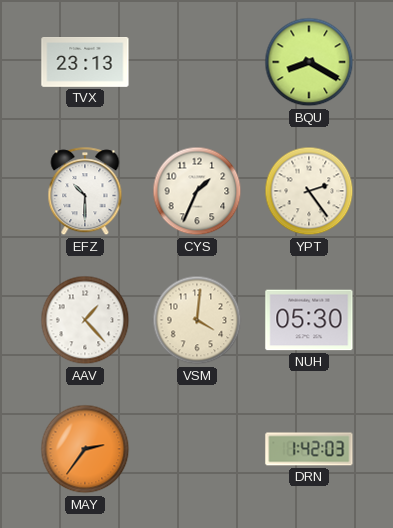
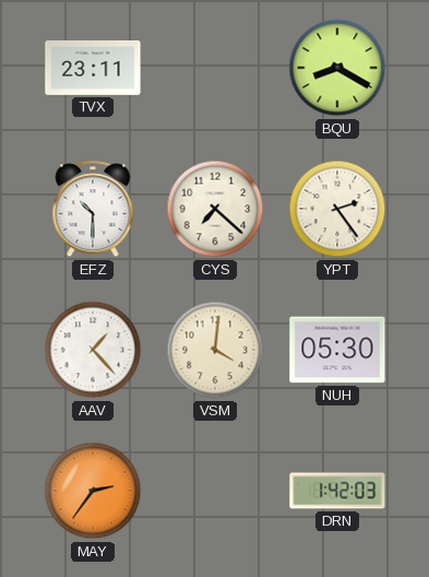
TVX: 23:13 -> 23:11
CYS: 1:34 -> 7:22
